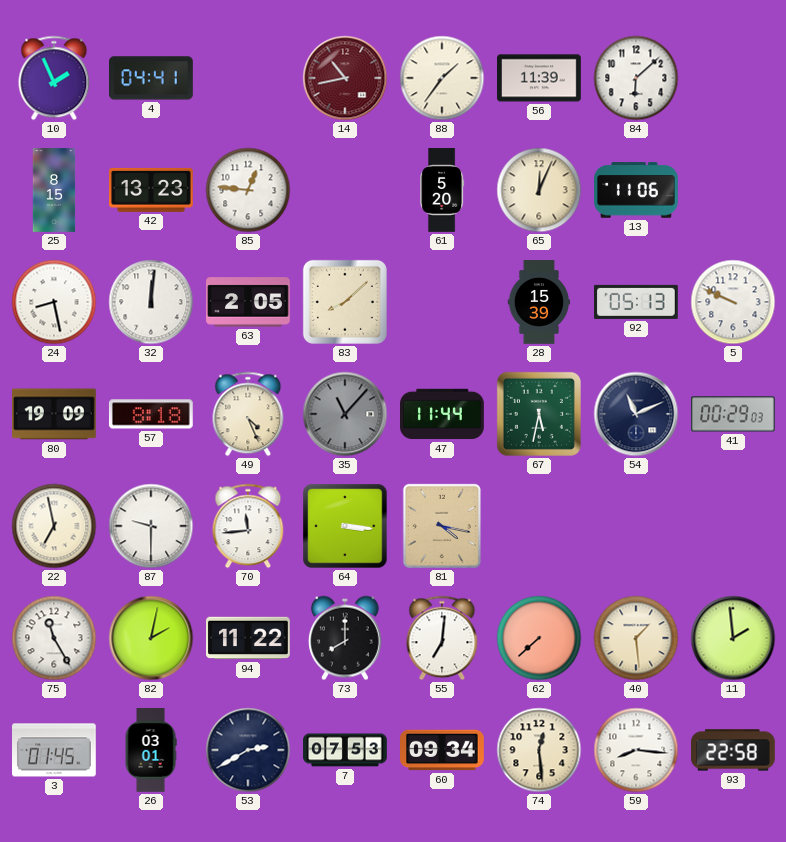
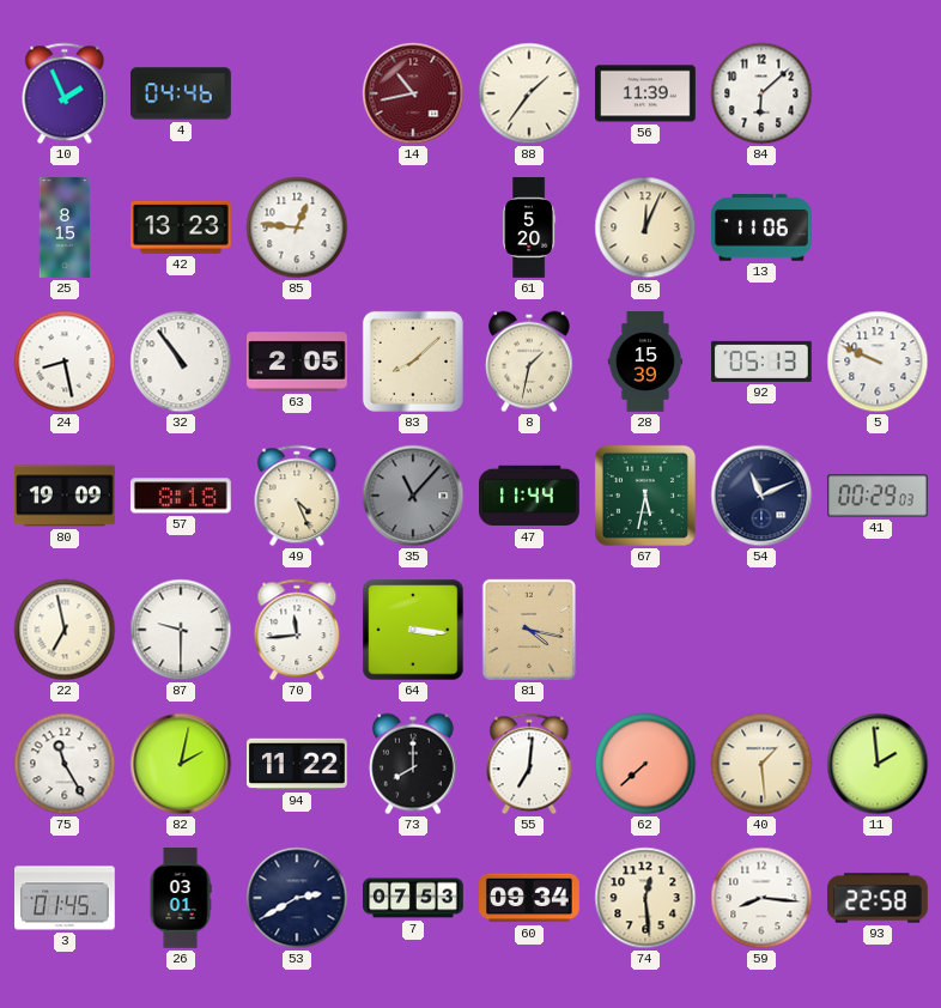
4: 04:41 -> 04:46
32: 12:01 -> 10:54
8: none -> 1:32
